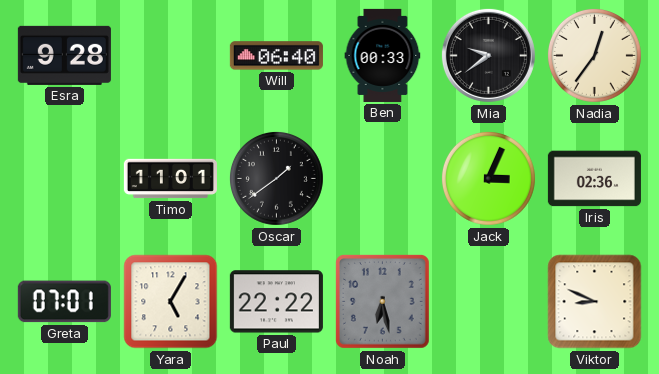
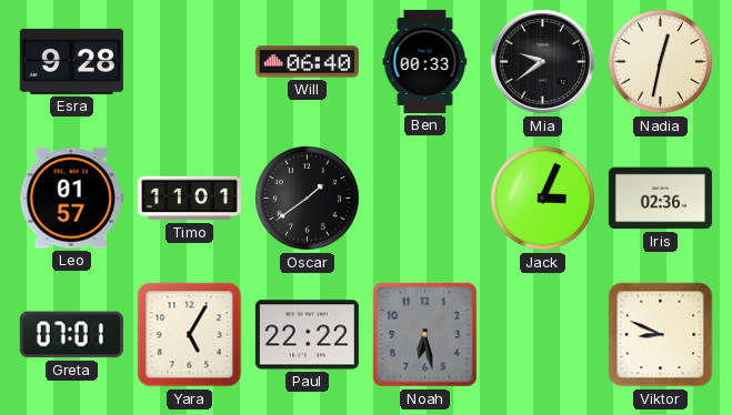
Nadia: 12:36 -> 12:32
Leo: none -> 01:57
